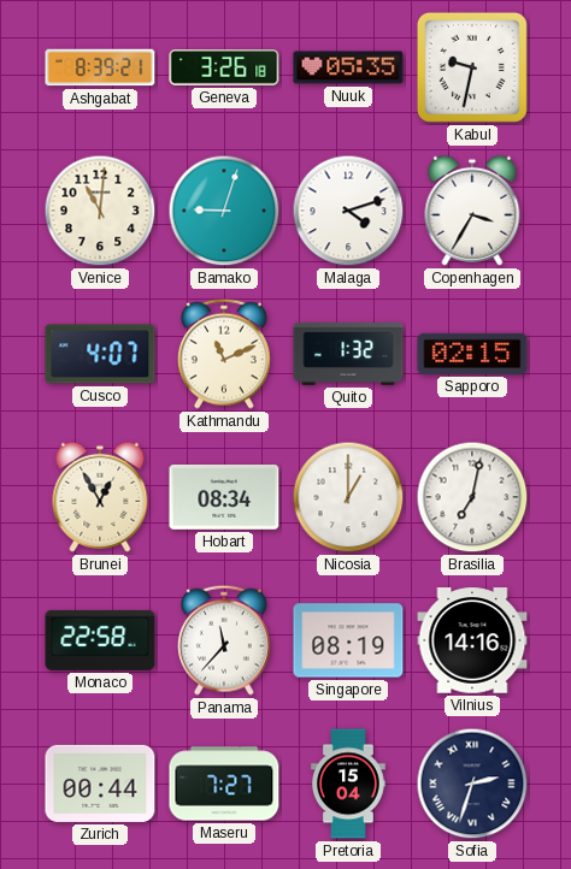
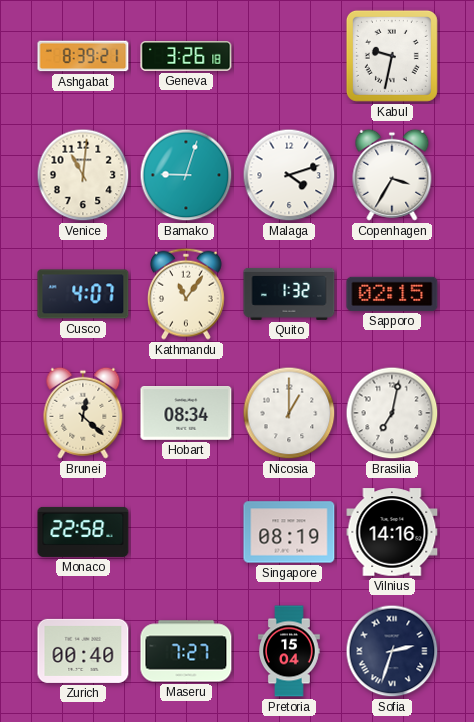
Nuuk: 05:35 -> none
Kathmandu: 11:11 -> 11:06
Brunei: 12:55 -> 12:22
Panama: 11:37 -> none
Zurich: 00:44 -> 00:40
